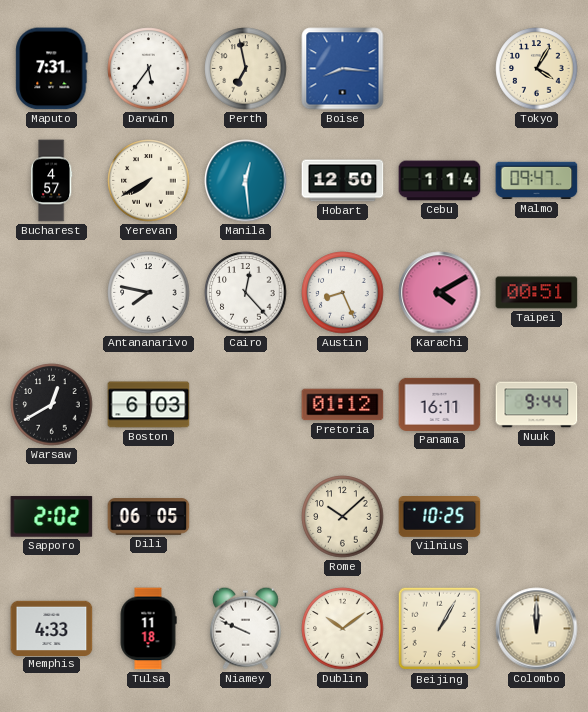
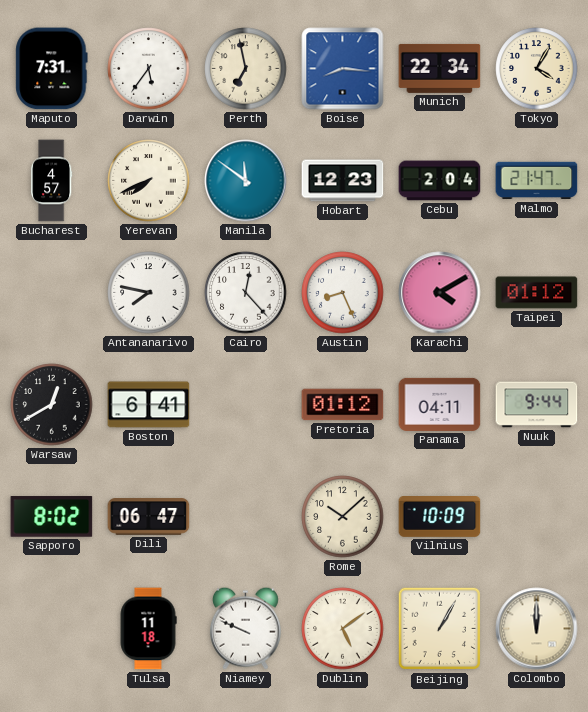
Munich: none -> 22:34
Yerevan: 7:40 -> 7:41
Manila: 12:29 -> 11:51
Hobart: 12:50 -> 12:23
Cebu: 1:14 -> 2:04
Malmo: 09:47 -> 21:47
Taipei: 00:51 -> 01:12
Boston: 6:03 -> 6:41
Panama: 16:11 -> 04:11
Sapporo: 2:02 -> 8:02
Dili: 06:05 -> 06:47
Vilnius: 10:25 -> 10:09
Memphis: 4:33 -> none
Dublin: 10:09 -> 5:09
